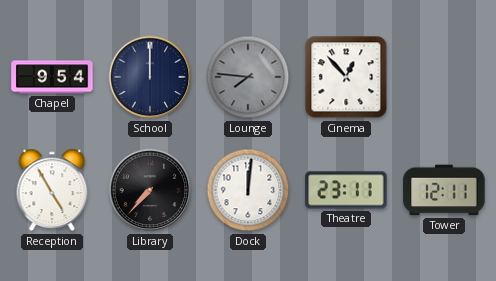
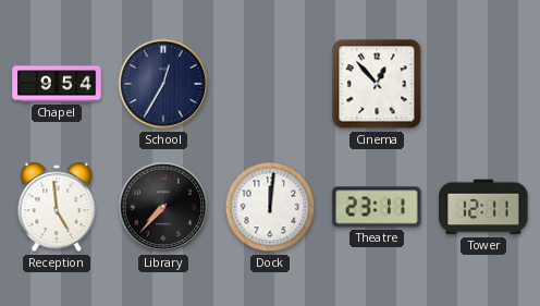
School: 12:00 -> 12:35
Lounge: 7:46 -> none
Reception: 4:55 -> 4:59
